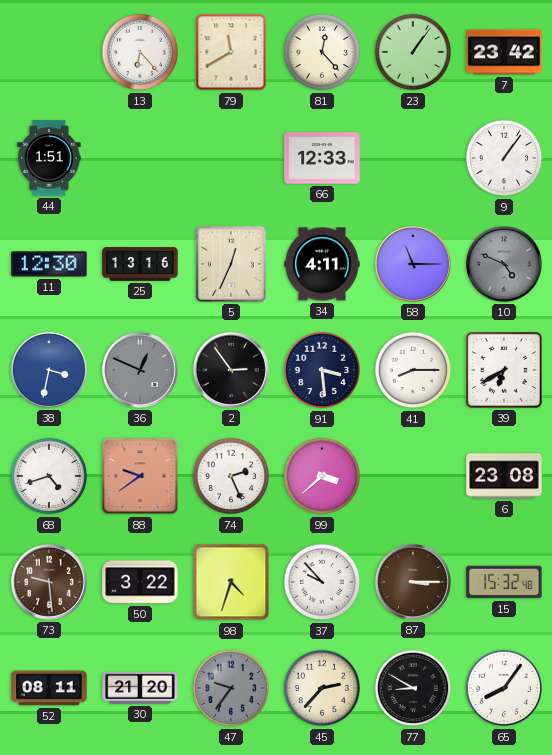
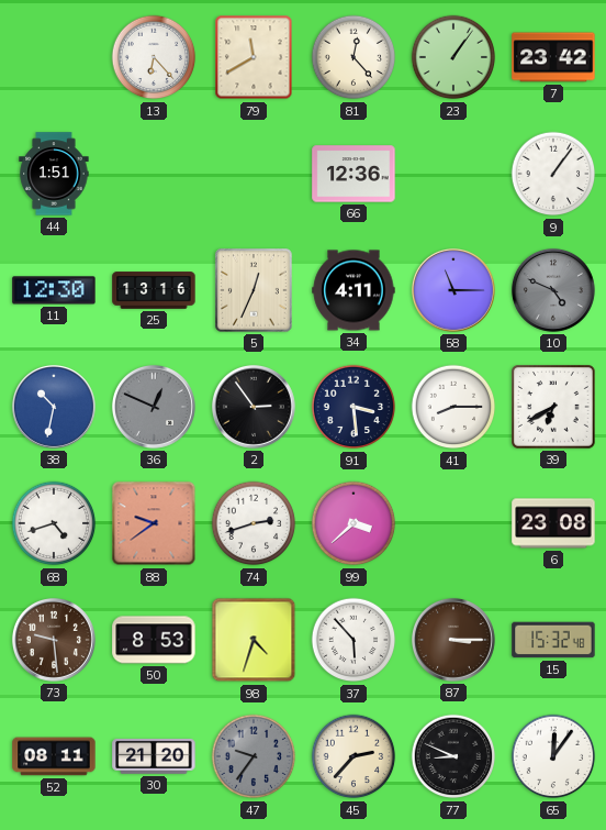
66: 12:33 -> 12:36
38: 3:32 -> 10:32
74: 2:26 -> 2:42
50: 3:22 -> 8:53
37: 9:53 -> 5:53
77: 8:50 -> 8:49
65: 8:06 -> 12:06
